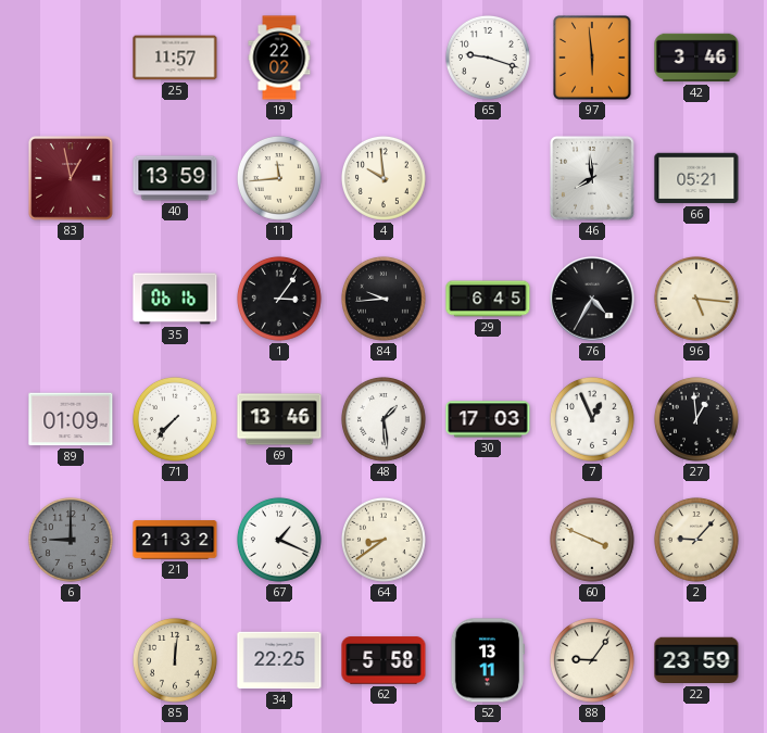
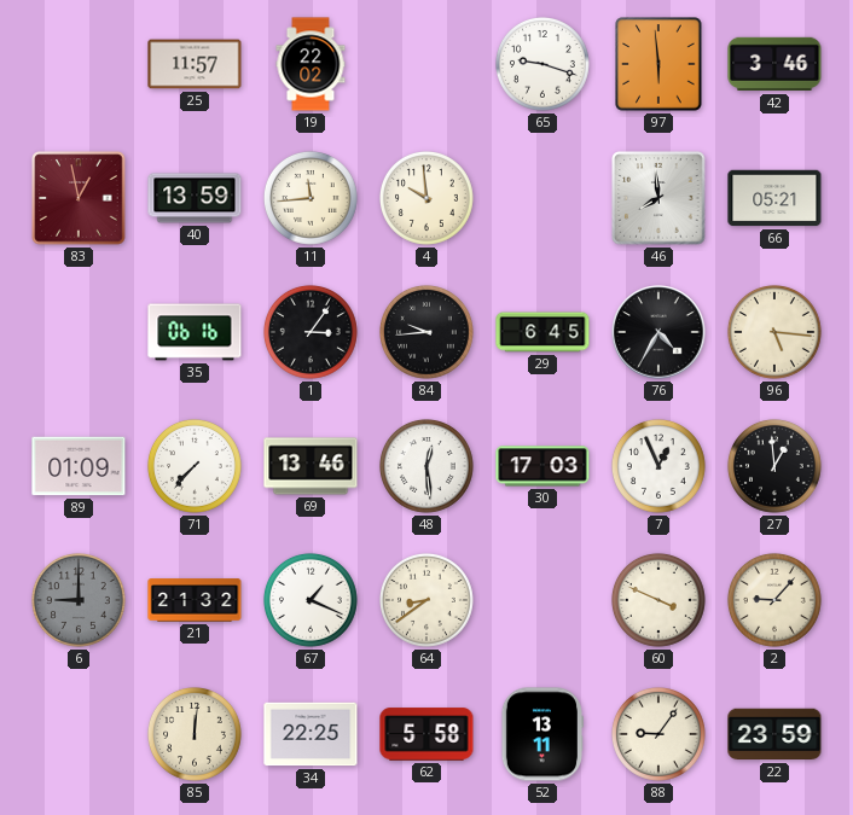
48: 1:29 -> 12:29
